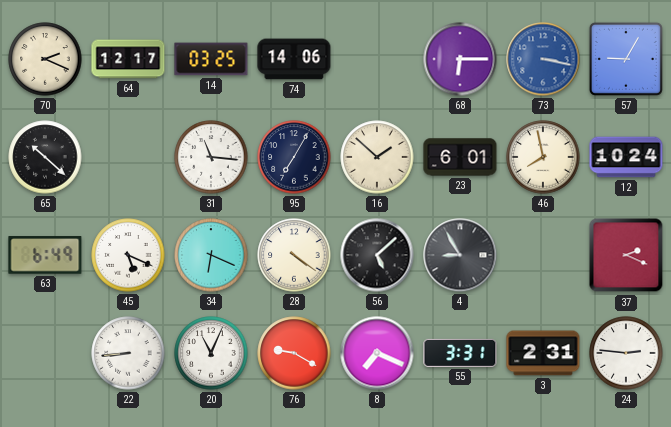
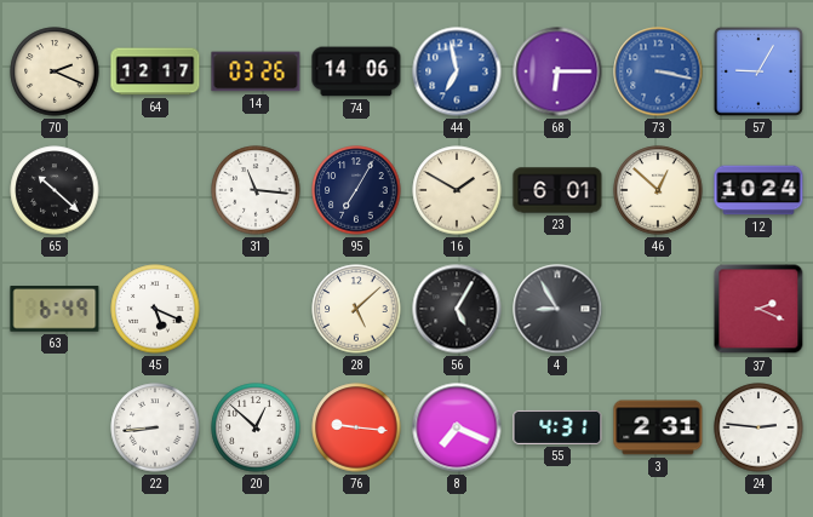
14: 03:25 -> 03:26
44: none -> 6:58
16: 1:52 -> 1:50
46: 7:58 -> 12:52
34: 6:19 -> none
28: 4:21 -> 5:08
56: 5:08 -> 5:05
20: 11:04 -> 12:52
76: 9:20 -> 9:16
55: 3:31 -> 4:31
